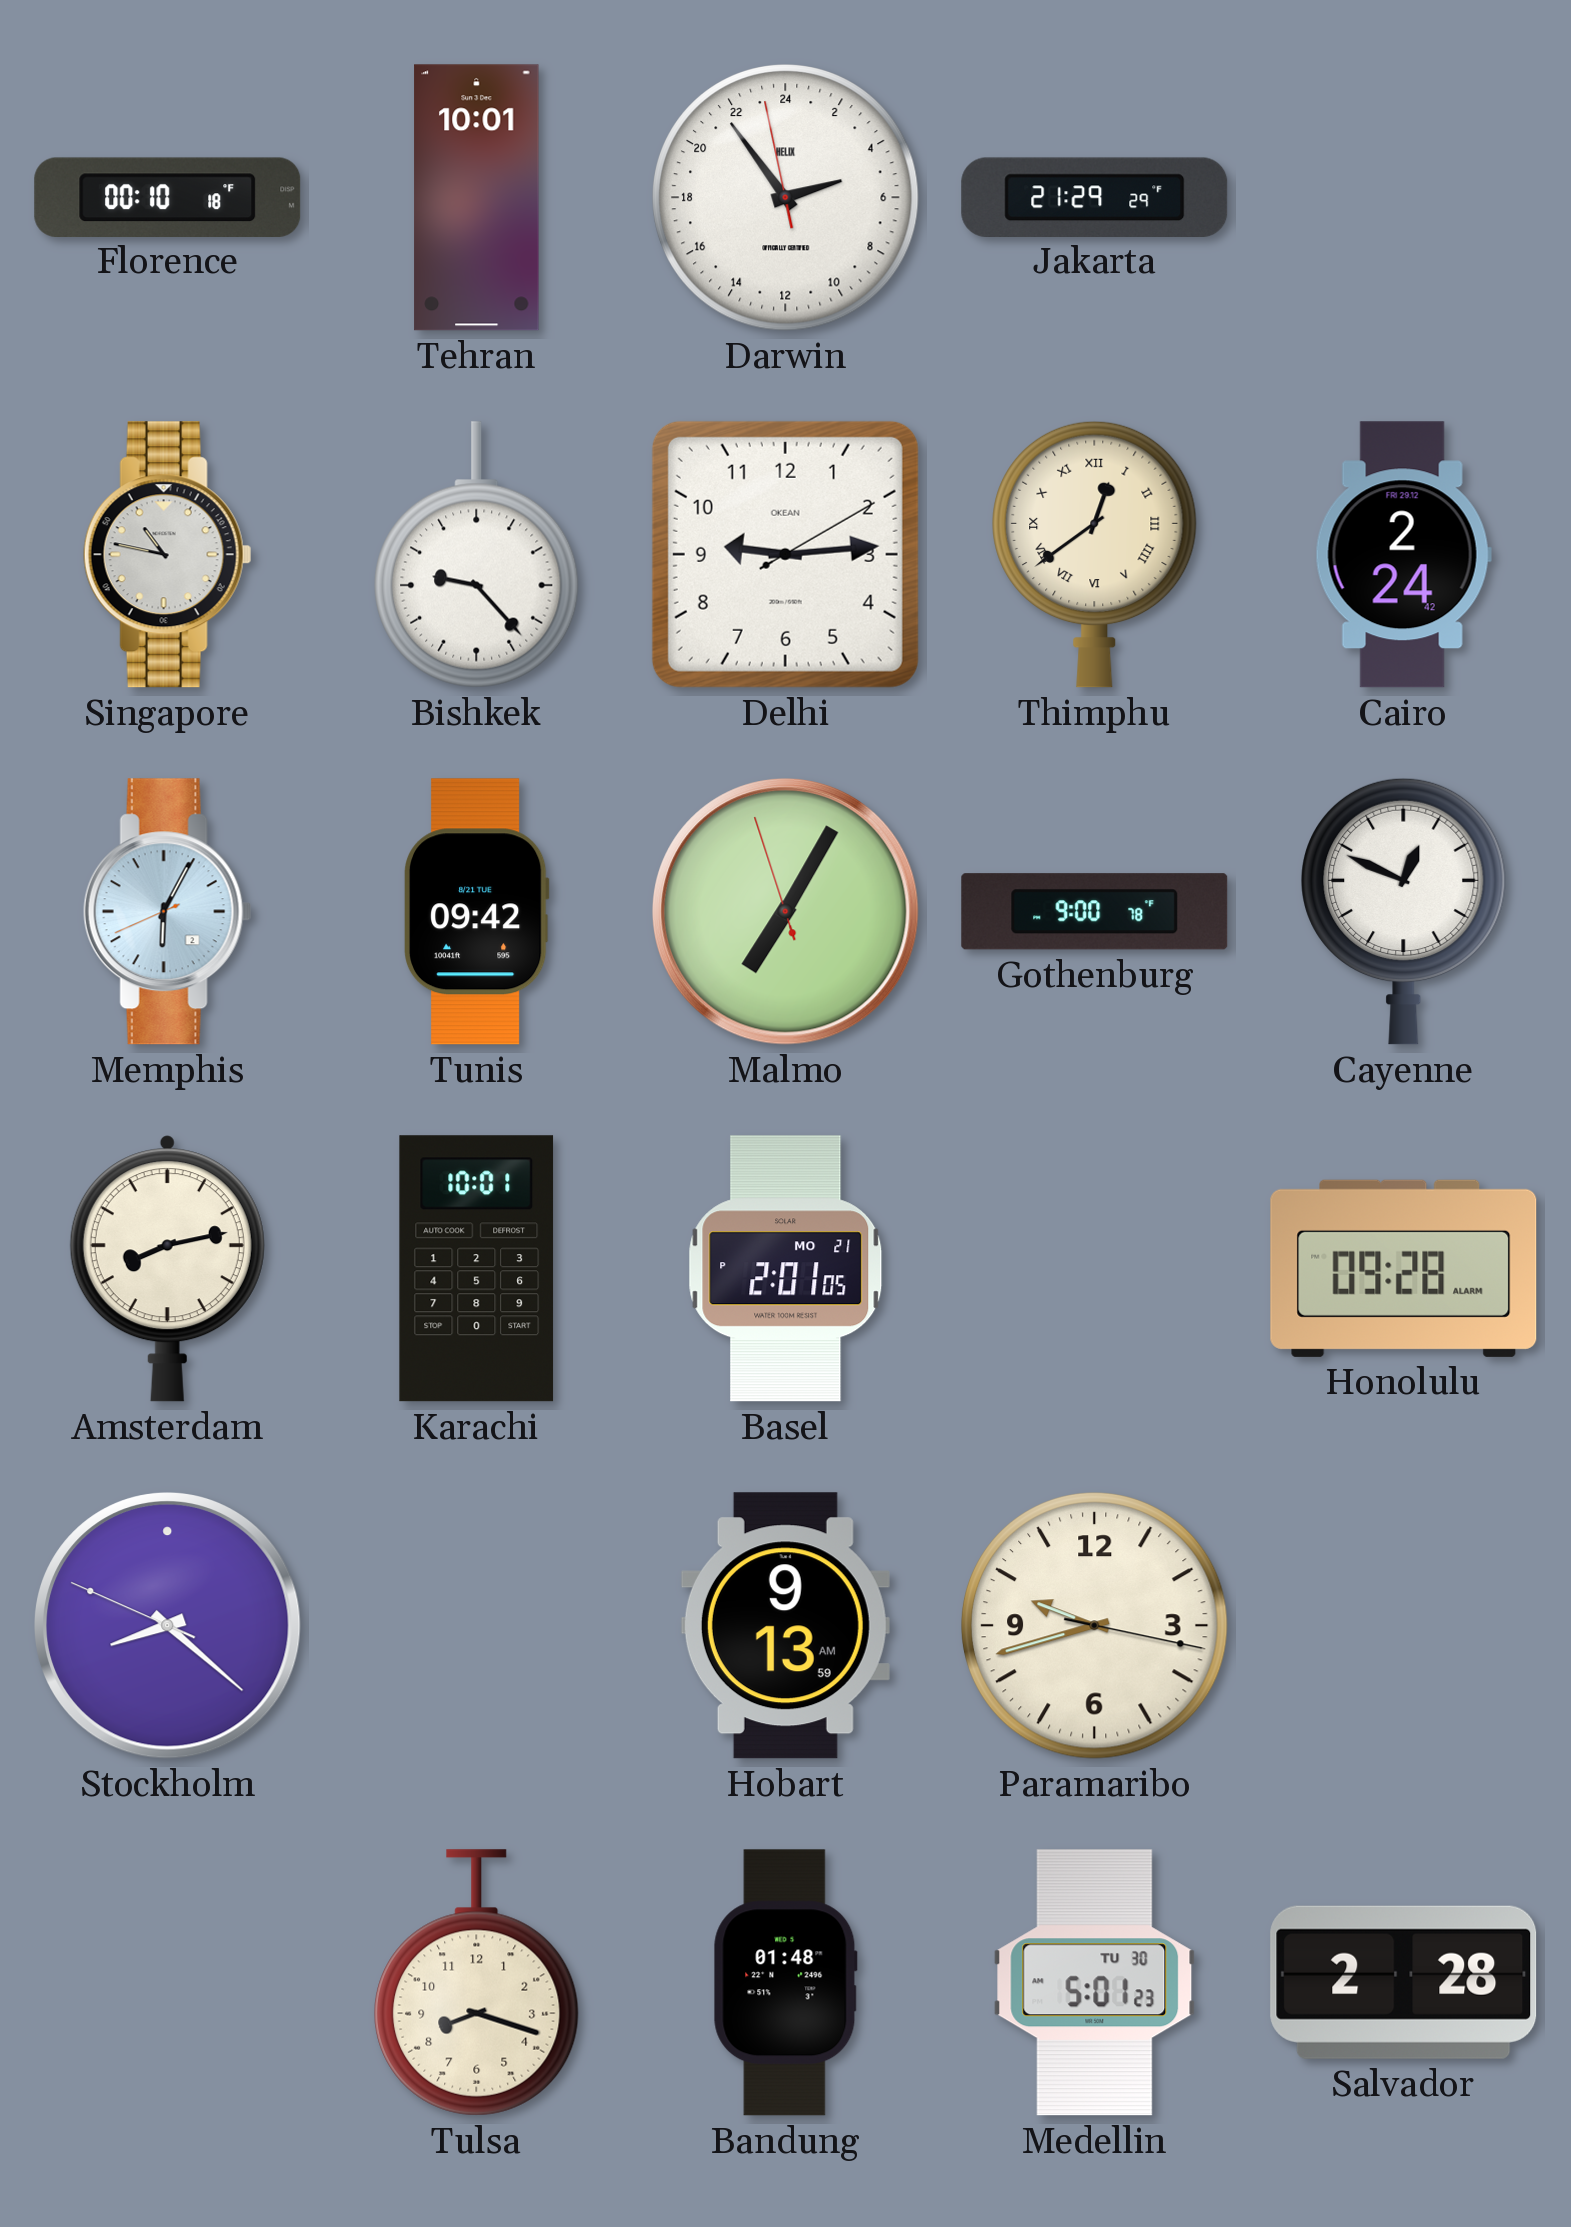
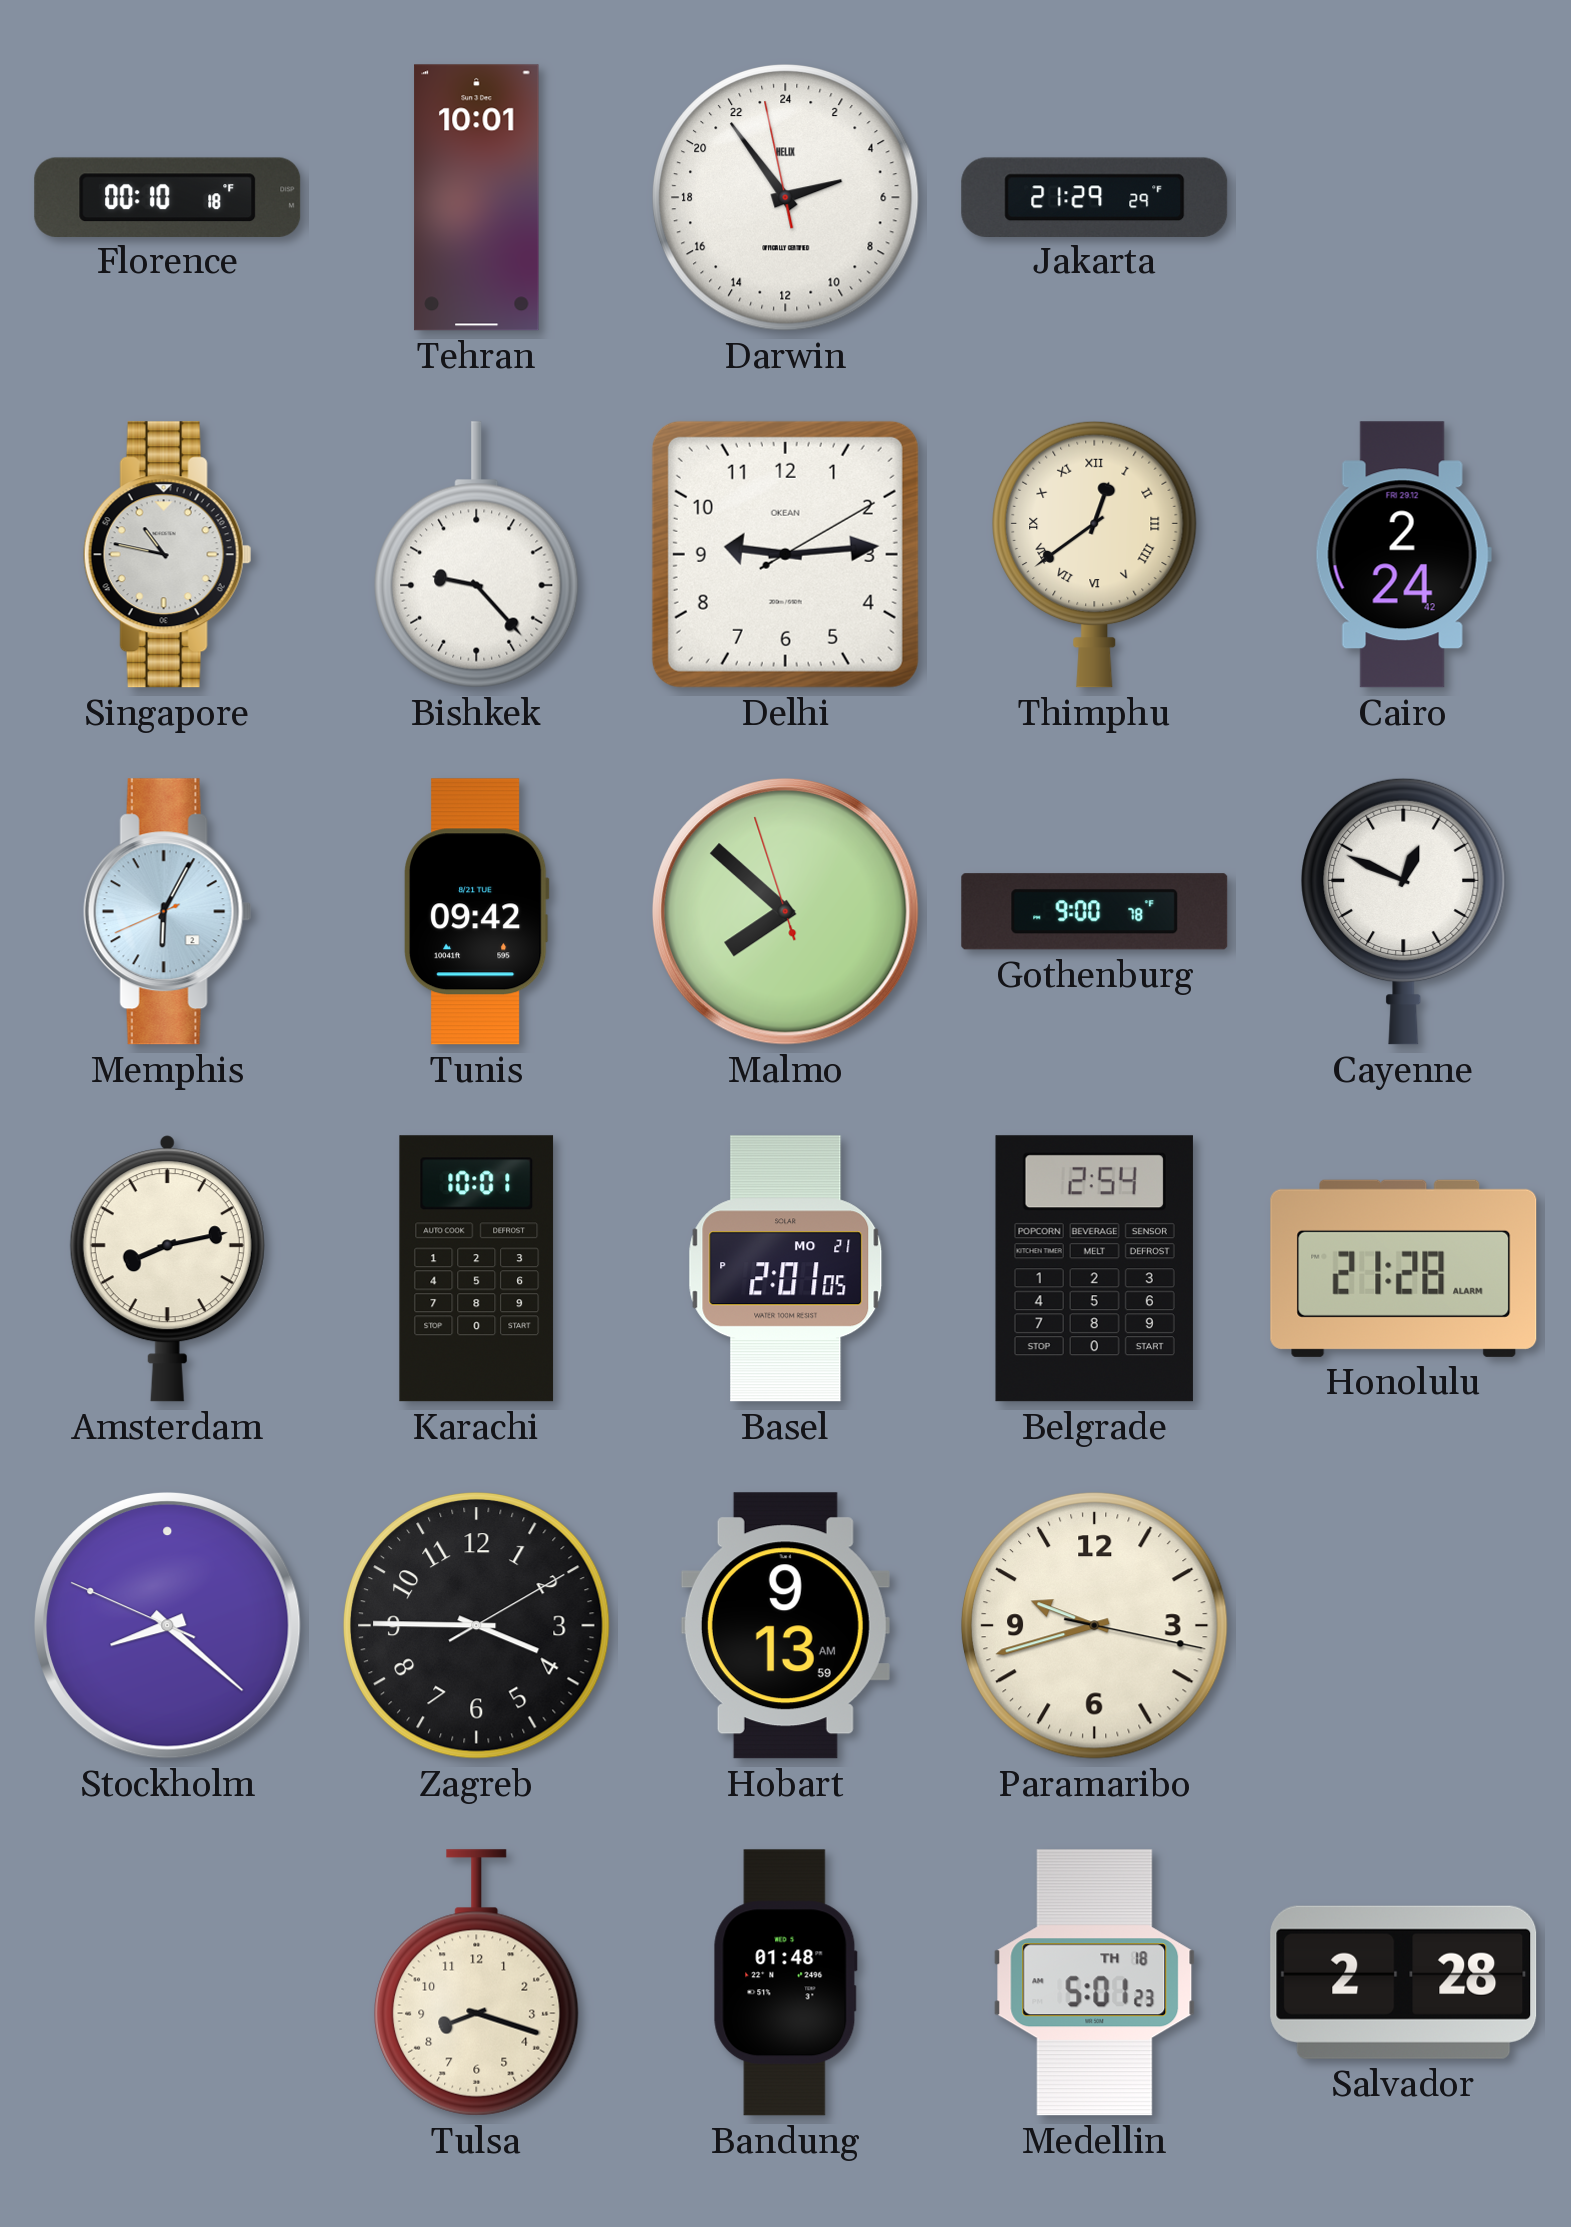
Malmo: 7:04 -> 7:51
Belgrade: none -> 2:54
Honolulu: 09:28 -> 21:28
Zagreb: none -> 3:45
Medellin date: TU 30 -> TH 18
